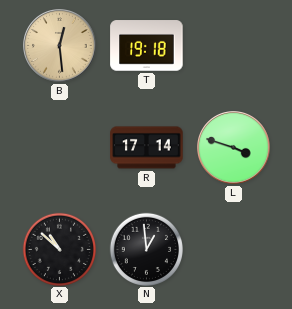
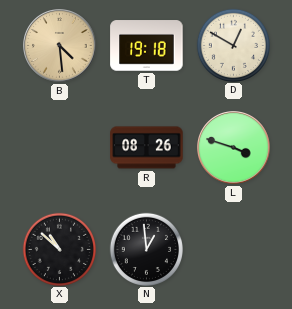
B: 12:29 -> 4:29
D: none -> 12:50
R: 17:14 -> 08:26
